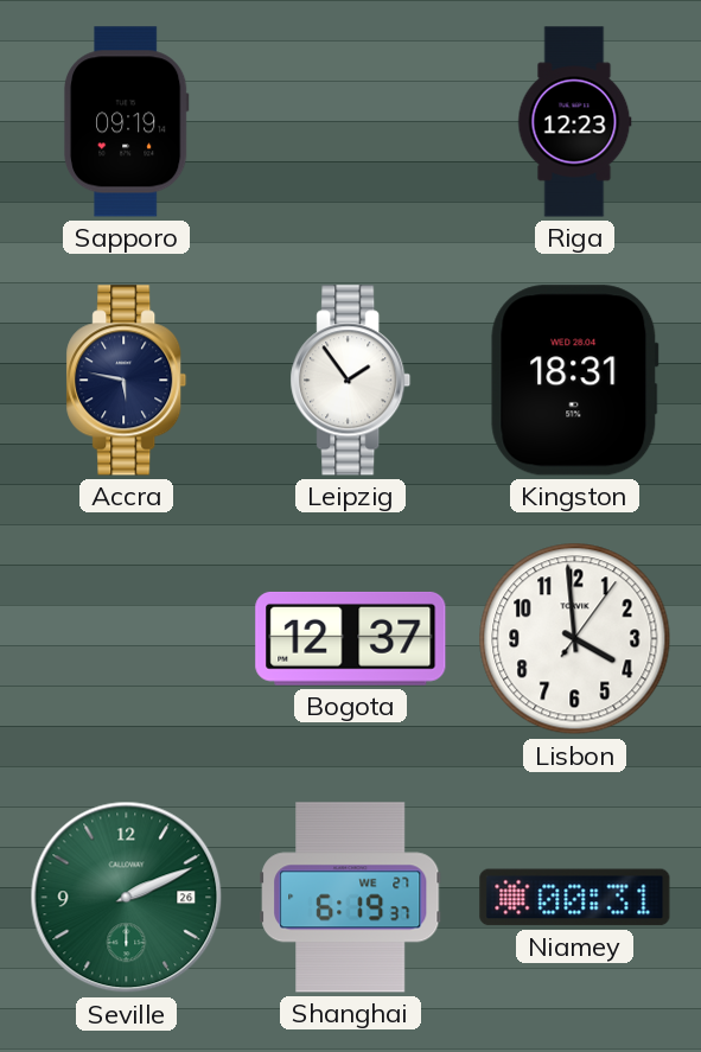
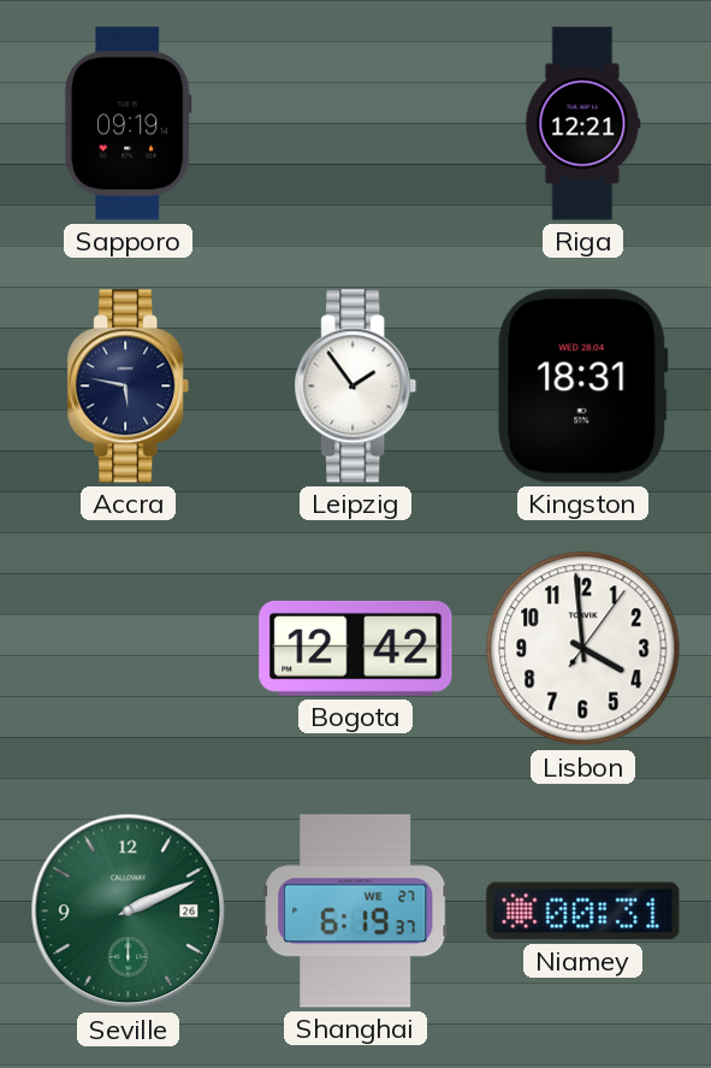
Riga: 12:23 -> 12:21
Bogota: 12:37 -> 12:42
